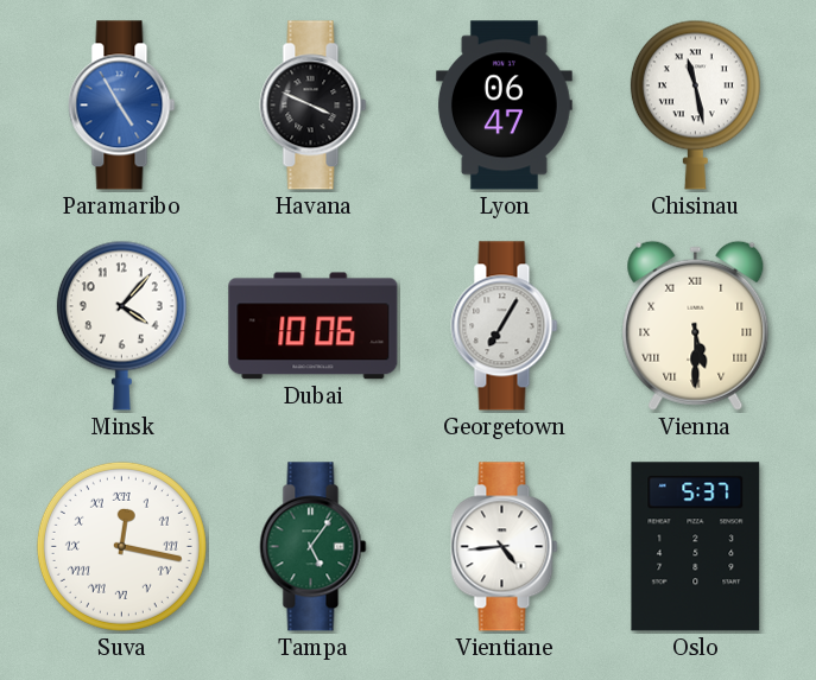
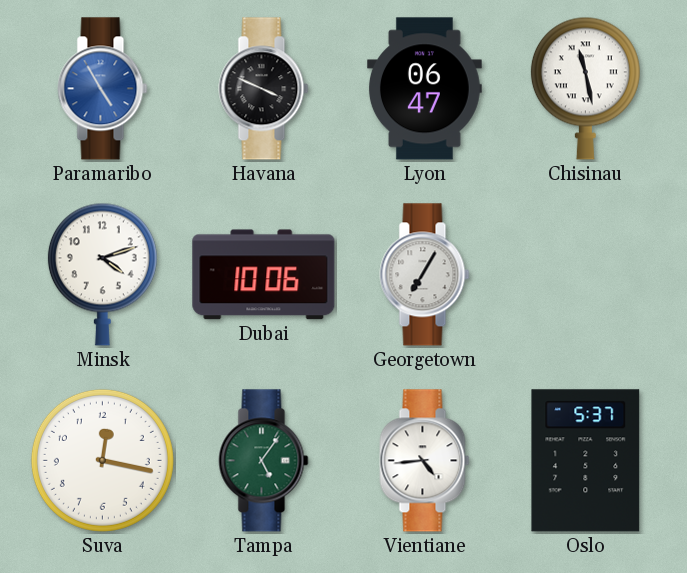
Minsk: 4:07 -> 4:12
Vienna: 5:30 -> none
Suva numerals: Roman -> Arabic
